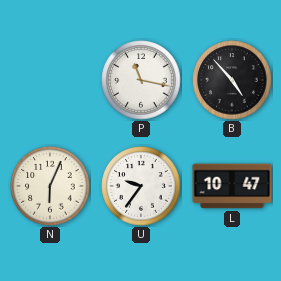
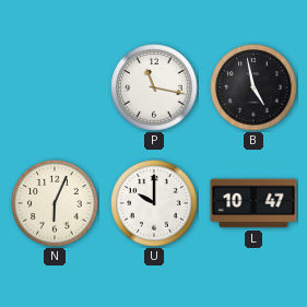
B: 4:53 -> 4:58
U: 9:36 -> 10:00
